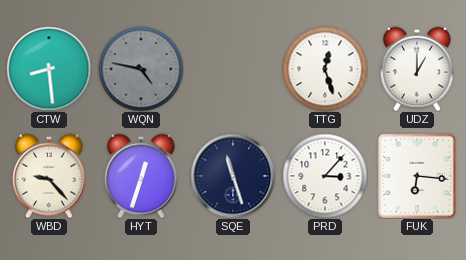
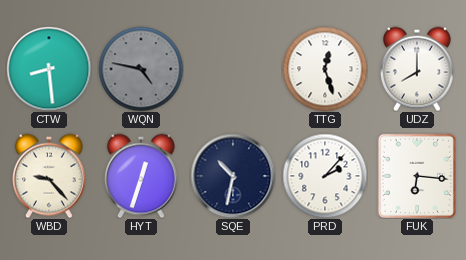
UDZ: 1:00 -> 8:00
SQE: 11:27 -> 10:32
PRD: 3:07 -> 2:07
